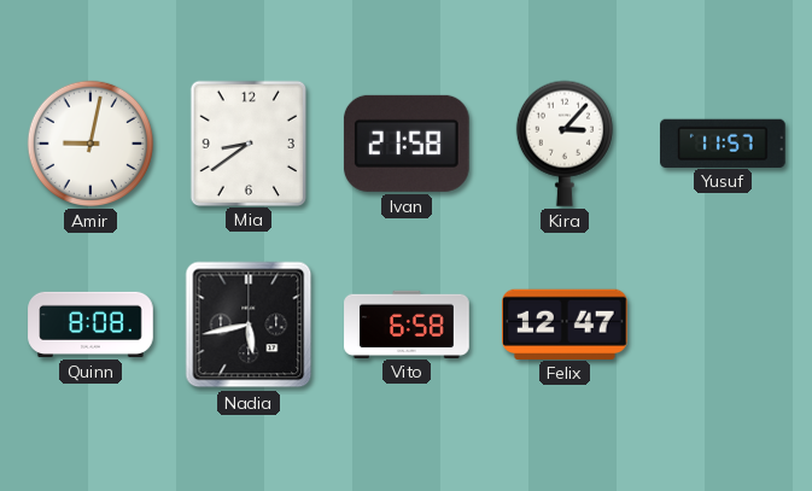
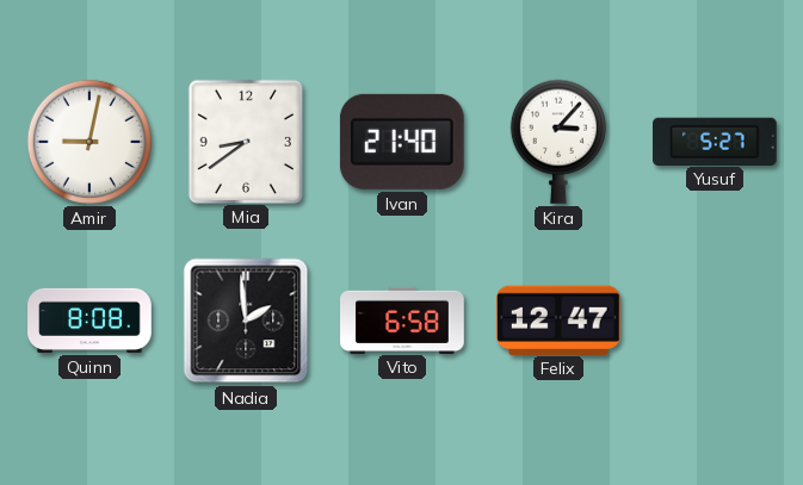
Ivan: 21:58 -> 21:40
Yusuf: 11:57 -> 5:27
Nadia: 5:43 -> 1:59
